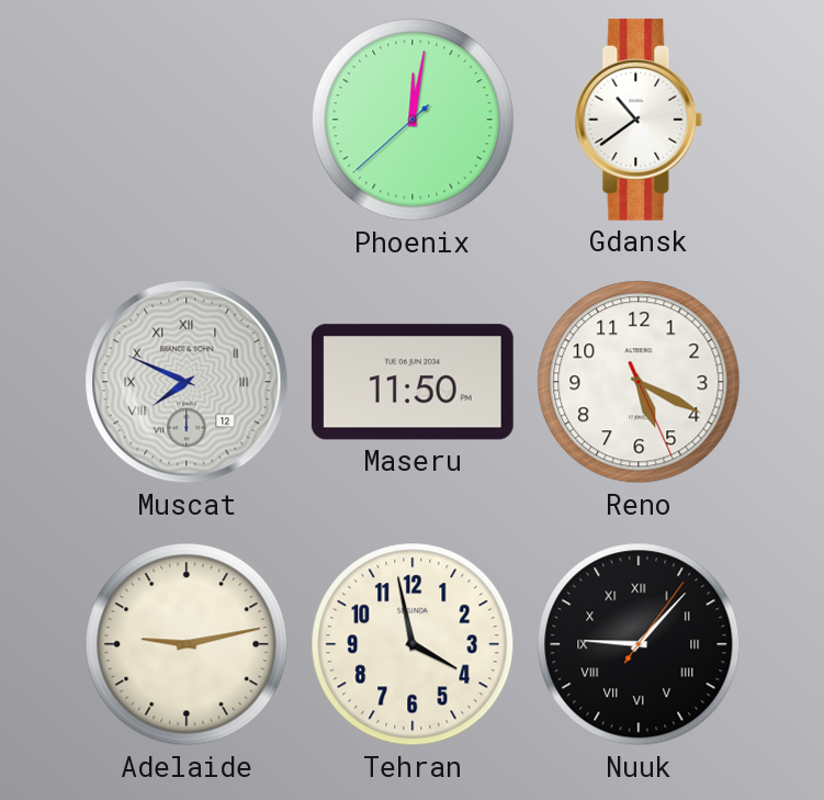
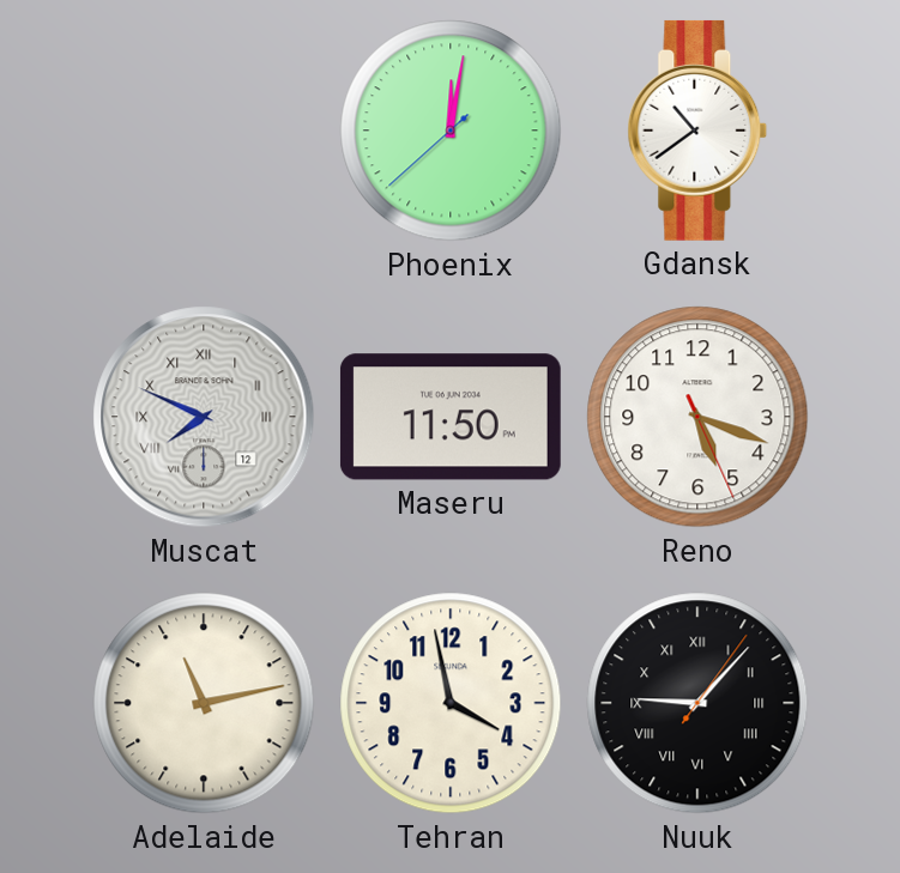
Reno: 5:19 -> 5:18
Adelaide: 9:13 -> 11:13
